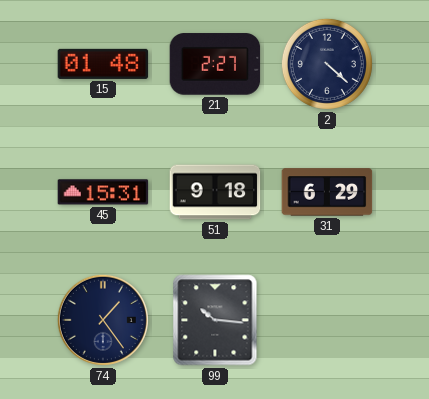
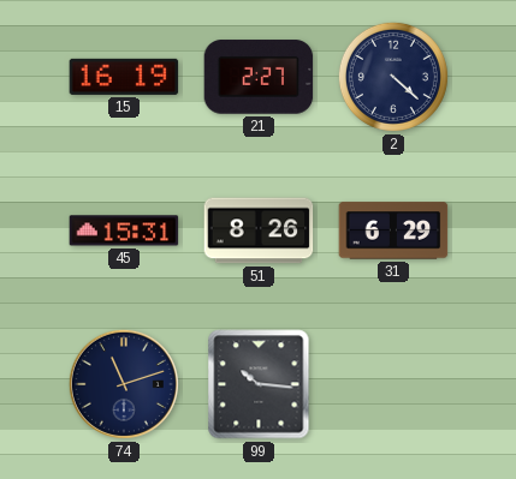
15: 01:48 -> 16:19
51: 9:18 -> 8:26
74: 1:24 -> 11:12
